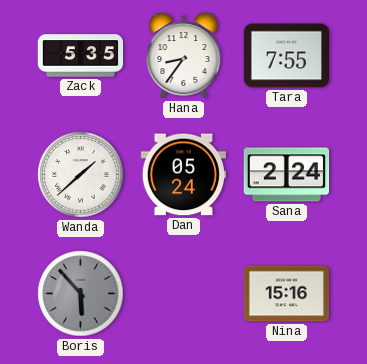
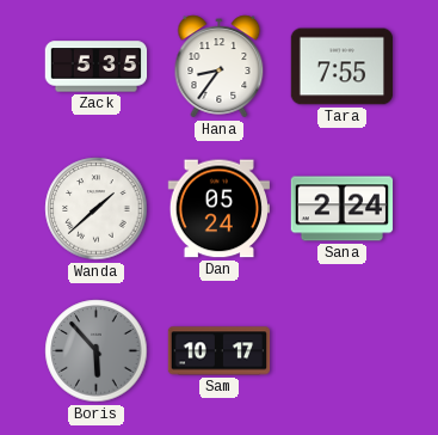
Sam: none -> 10:17
Nina: 15:16 -> none
